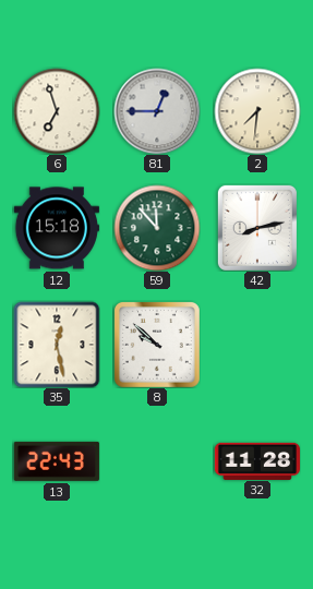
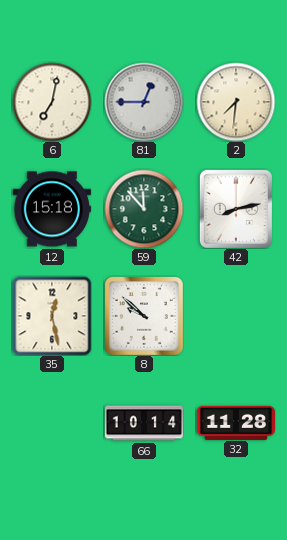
6: 6:57 -> 7:02
13: 22:43 -> none
66: none -> 10:14
